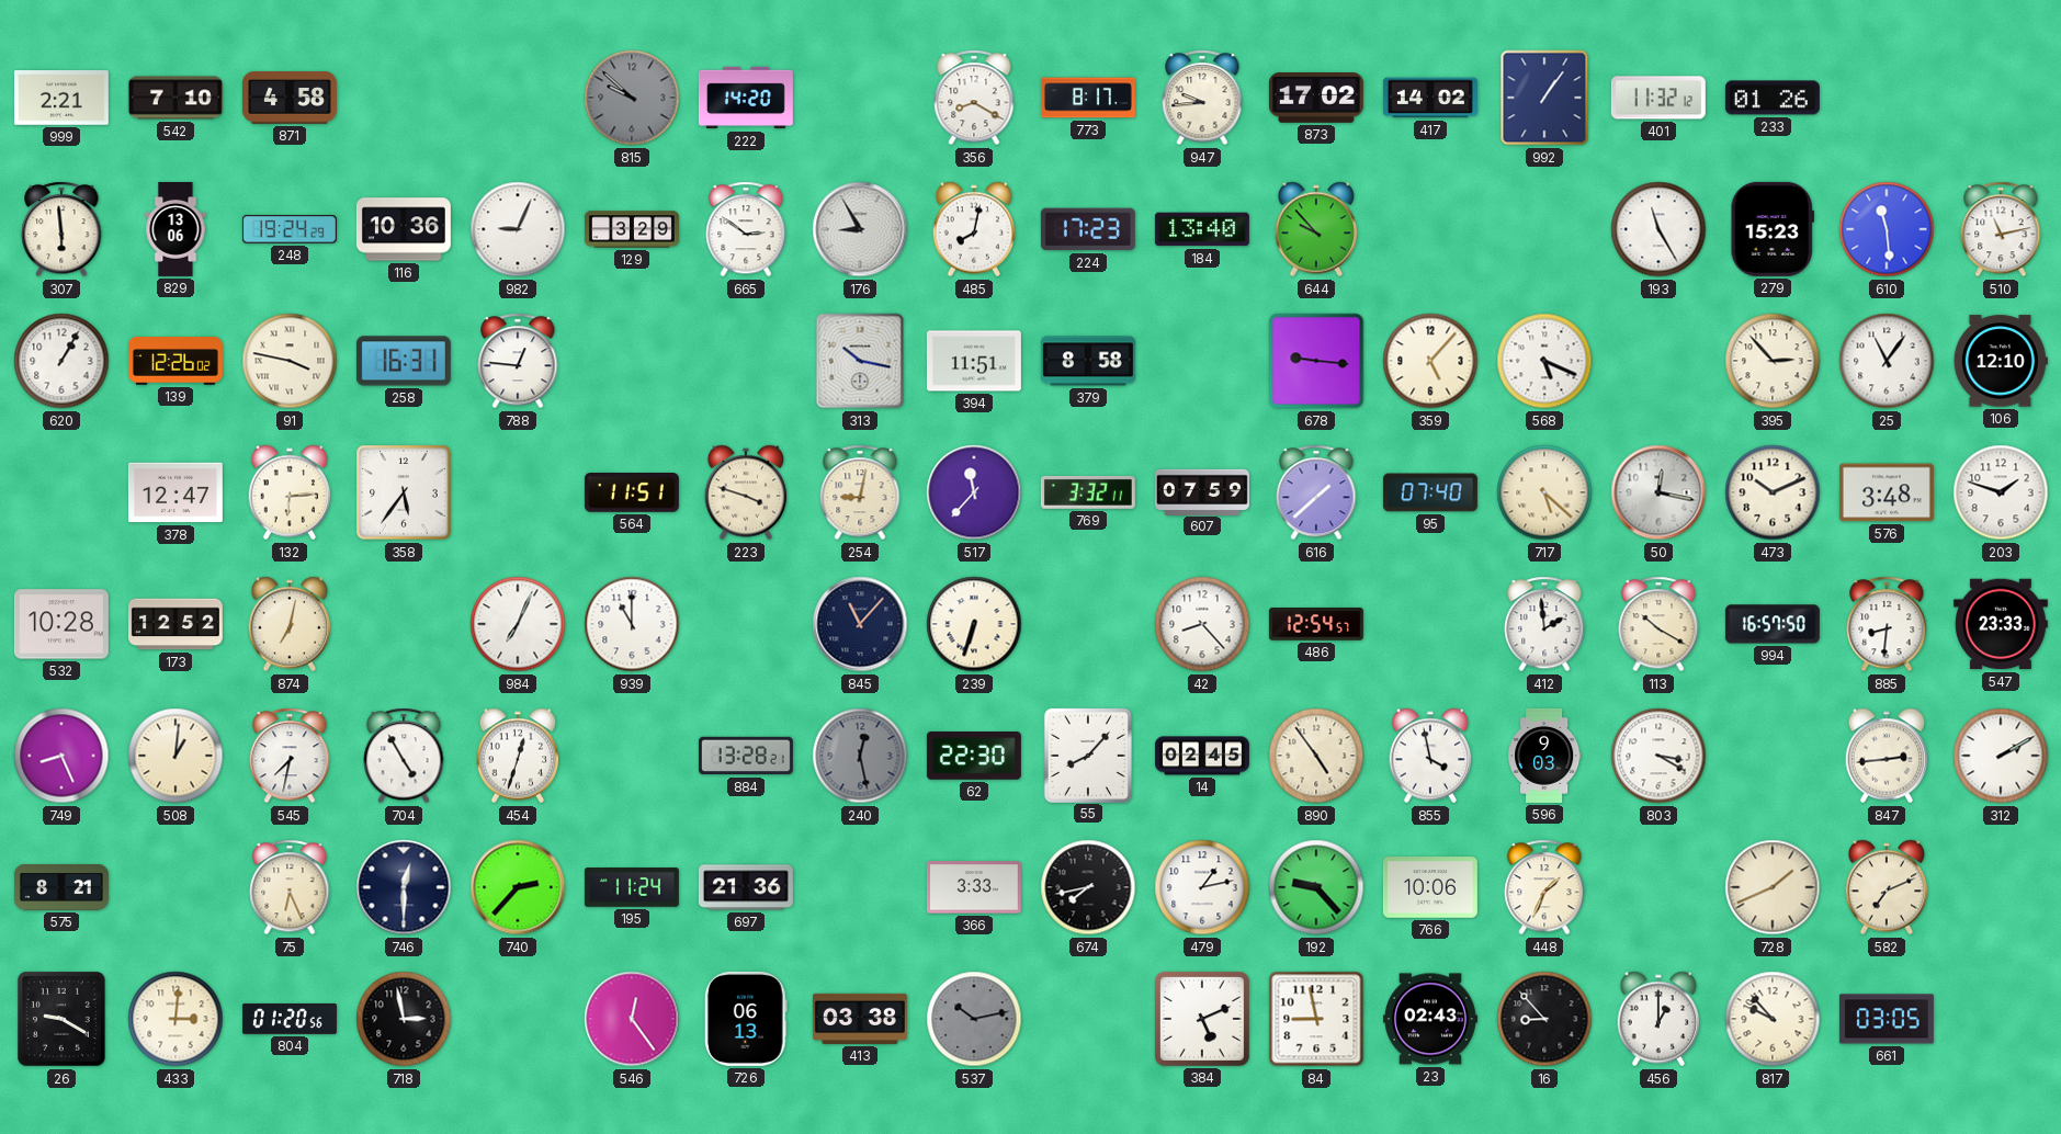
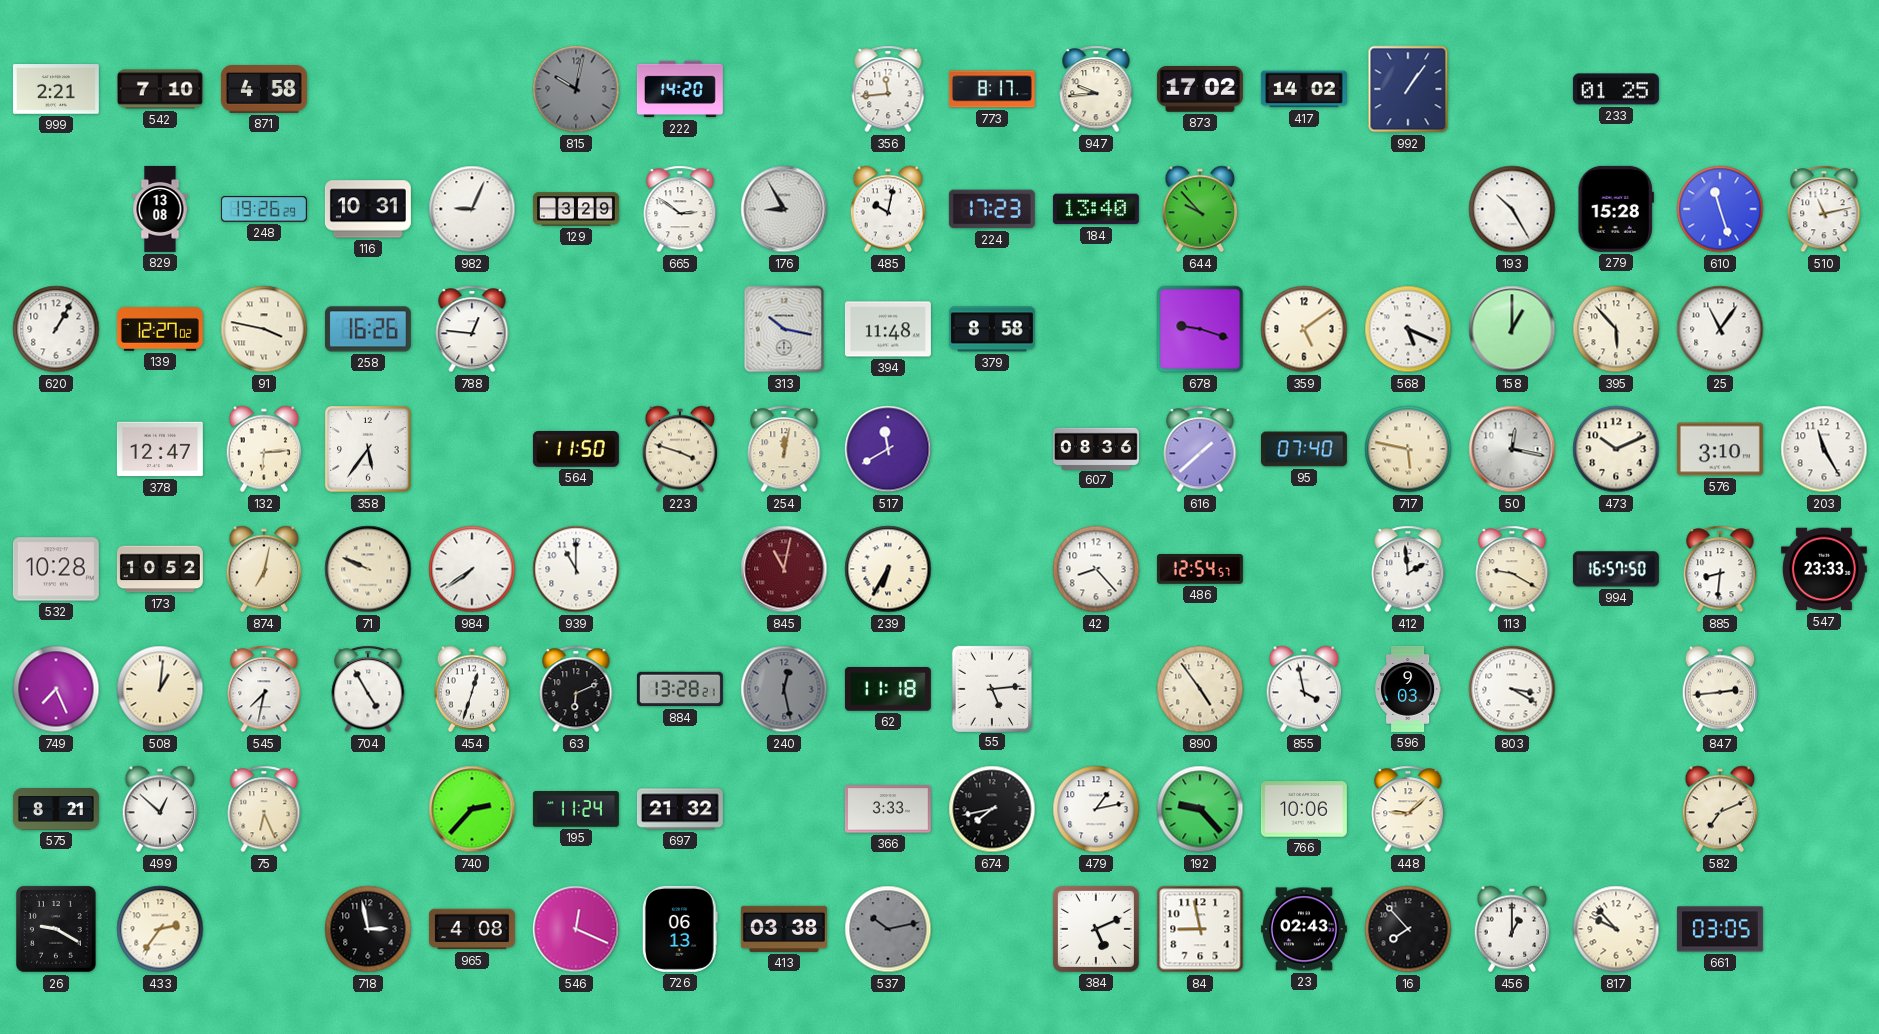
815: 9:52 -> 10:02
356: 8:20 -> 11:44
401: 11:32 -> none
233: 01:26 -> 01:25
307: 5:59 -> none
829: 13:06 -> 13:08
248: 19:24 -> 19:26
116: 10:36 -> 10:31
485: 8:02 -> 10:02
193: 11:25 -> 10:25
279: 15:23 -> 15:28
610: 11:29 -> 11:27
139: 12:26 -> 12:27
258: 16:31 -> 16:26
394: 11:51 -> 11:48
678: 9:16 -> 9:18
359: 5:07 -> 5:09
158: none -> 1:00
395: 2:53 -> 5:53
106: 12:10 -> none
564: 11:51 -> 11:50
254: 9:02 -> 12:02
517: 11:37 -> 11:40
769: 3:32 -> none
607: 07:59 -> 08:36
717: 5:22 -> 5:47
576: 3:48 -> 3:10
203: 1:48 -> 11:25
173: 12:52 -> 10:52
71: none -> 9:49
984: 7:04 -> 7:39
845: 11:07 -> 11:02
845 dial: navy -> burgundy
239: 6:33 -> 6:35
113: 10:20 -> 9:20
749: 8:26 -> 7:26
63: none -> 6:11
62: 22:30 -> 11:18
55: 8:07 -> 5:14
14: 02:45 -> none
312: 2:10 -> none
499: none -> 12:52
746: 12:30 -> none
697: 21:36 -> 21:32
448: 1:34 -> 9:08
728: 1:41 -> none
433: 3:01 -> 2:36
804: 01:20 -> none
965: none -> 4:08
546: 12:24 -> 12:19
16: 8:53 -> 7:53
